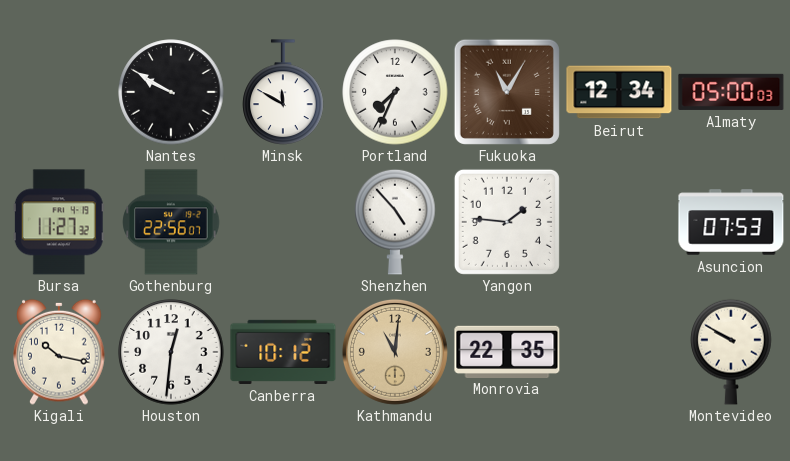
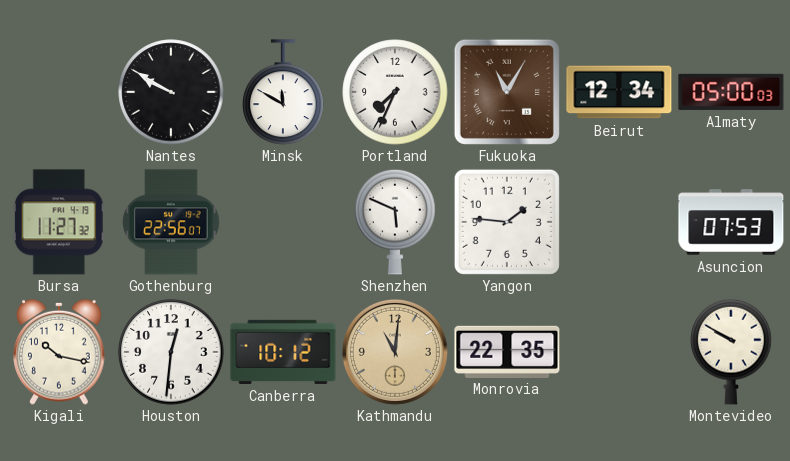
Shenzhen: 4:53 -> 5:49
